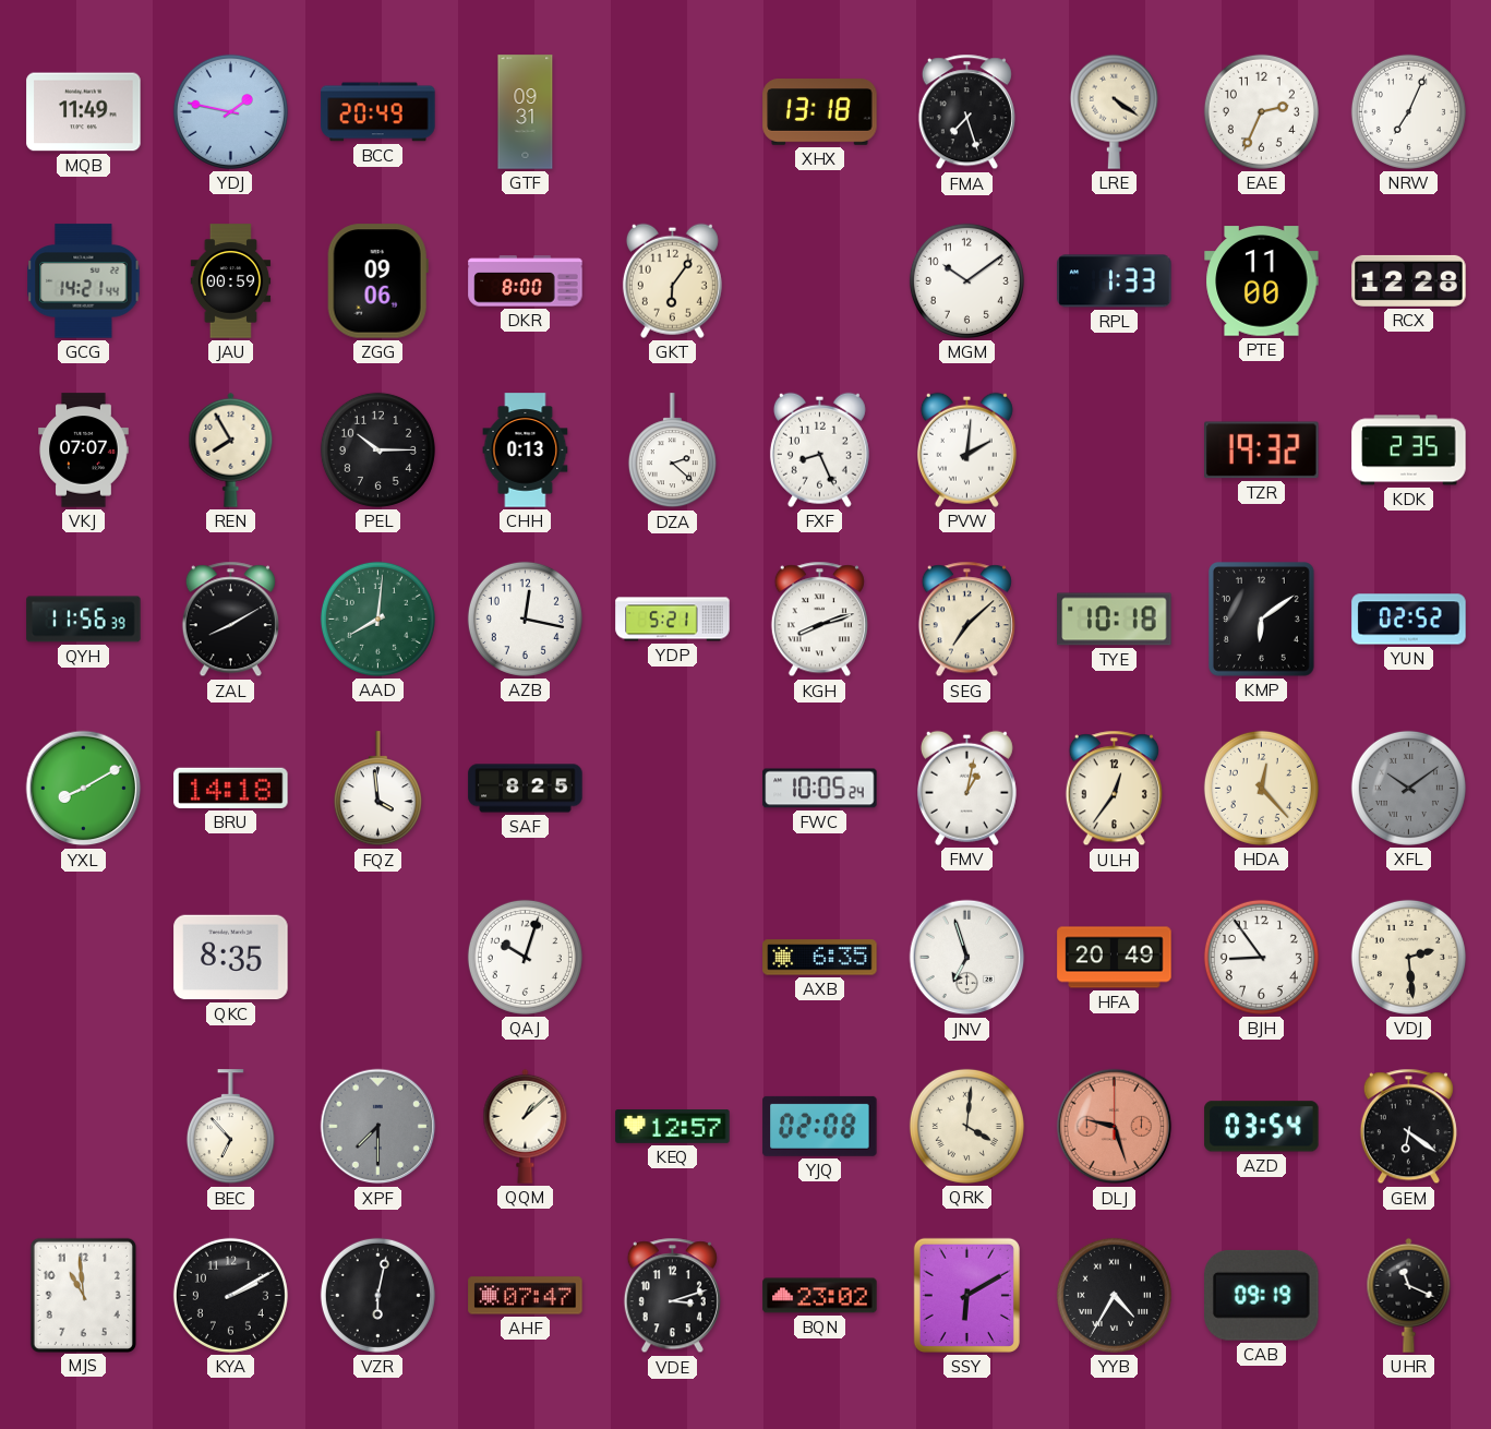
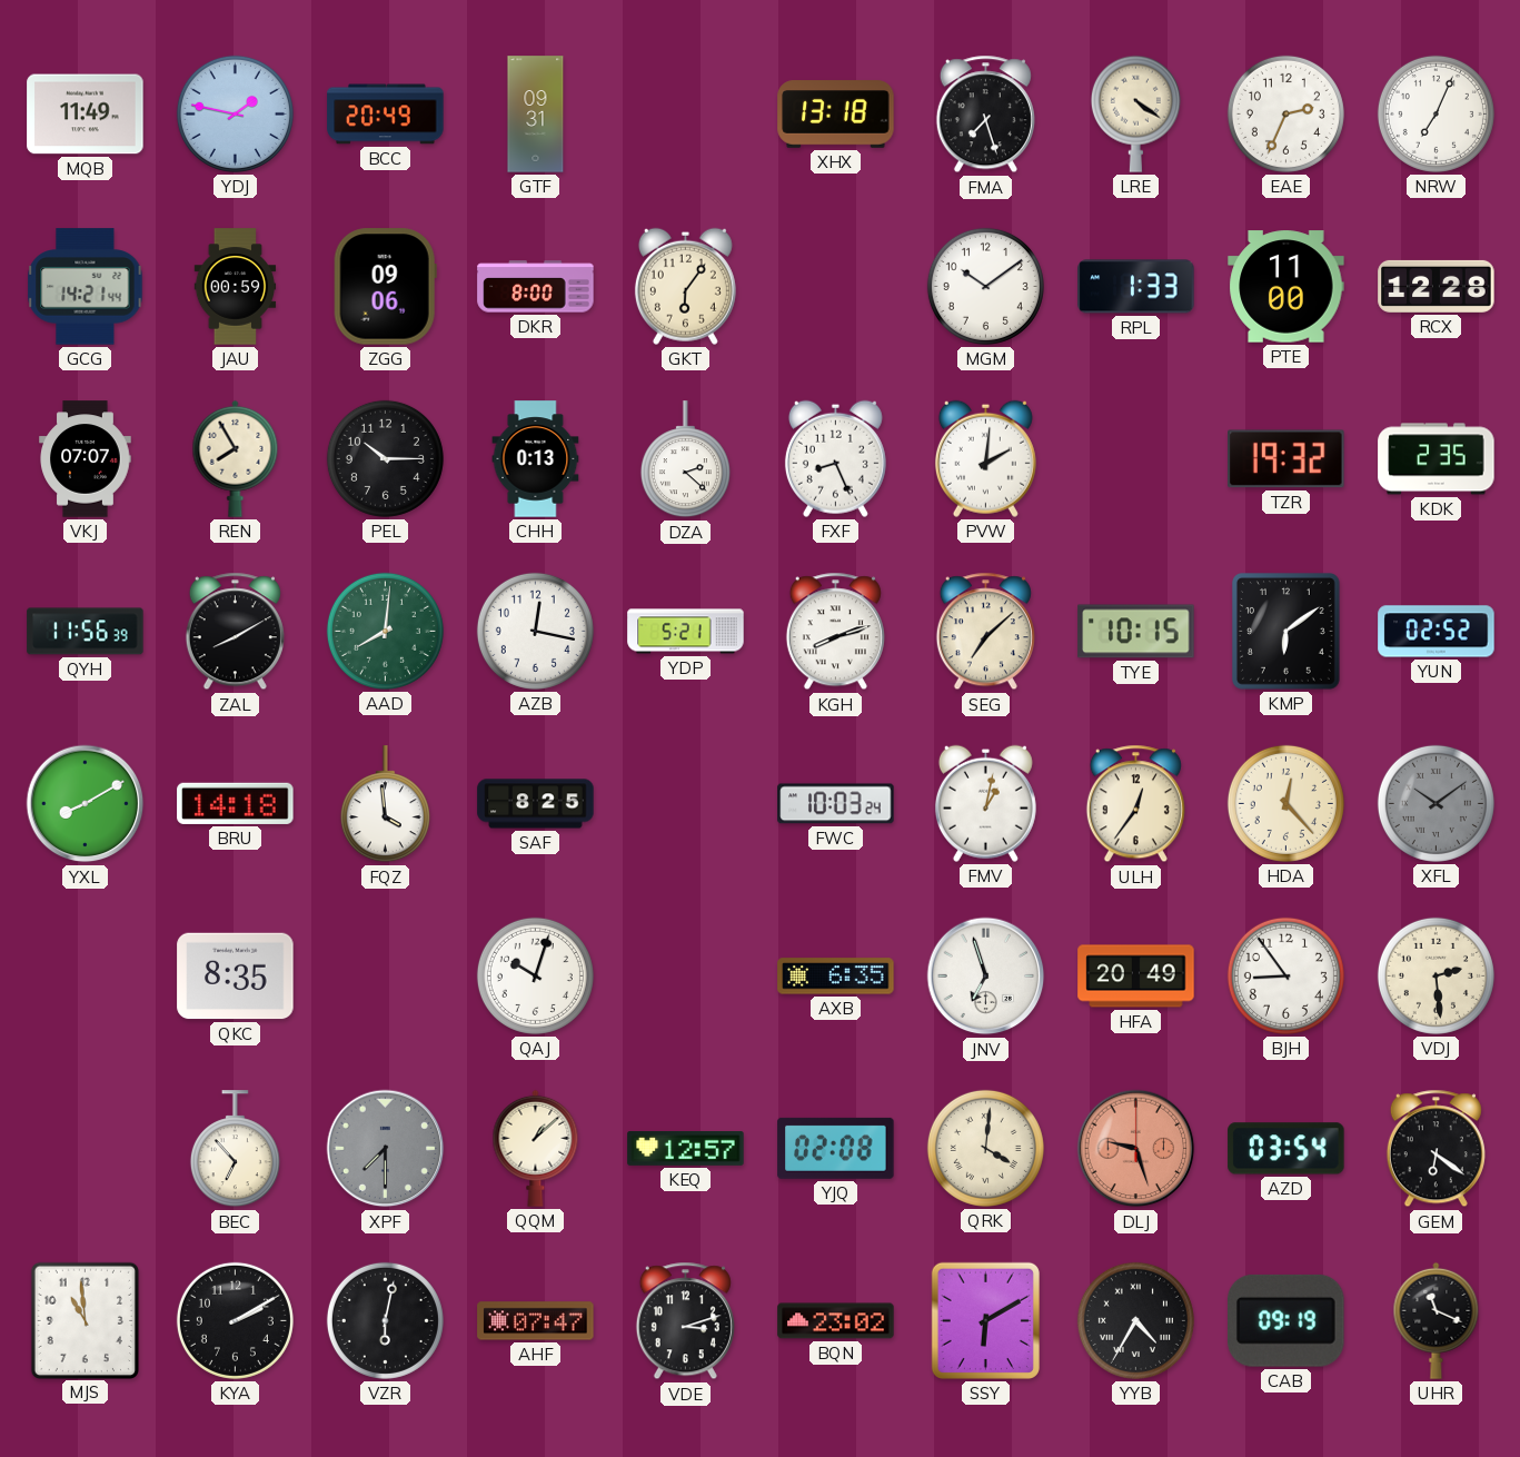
TYE: 10:18 -> 10:15
FWC: 10:05 -> 10:03
